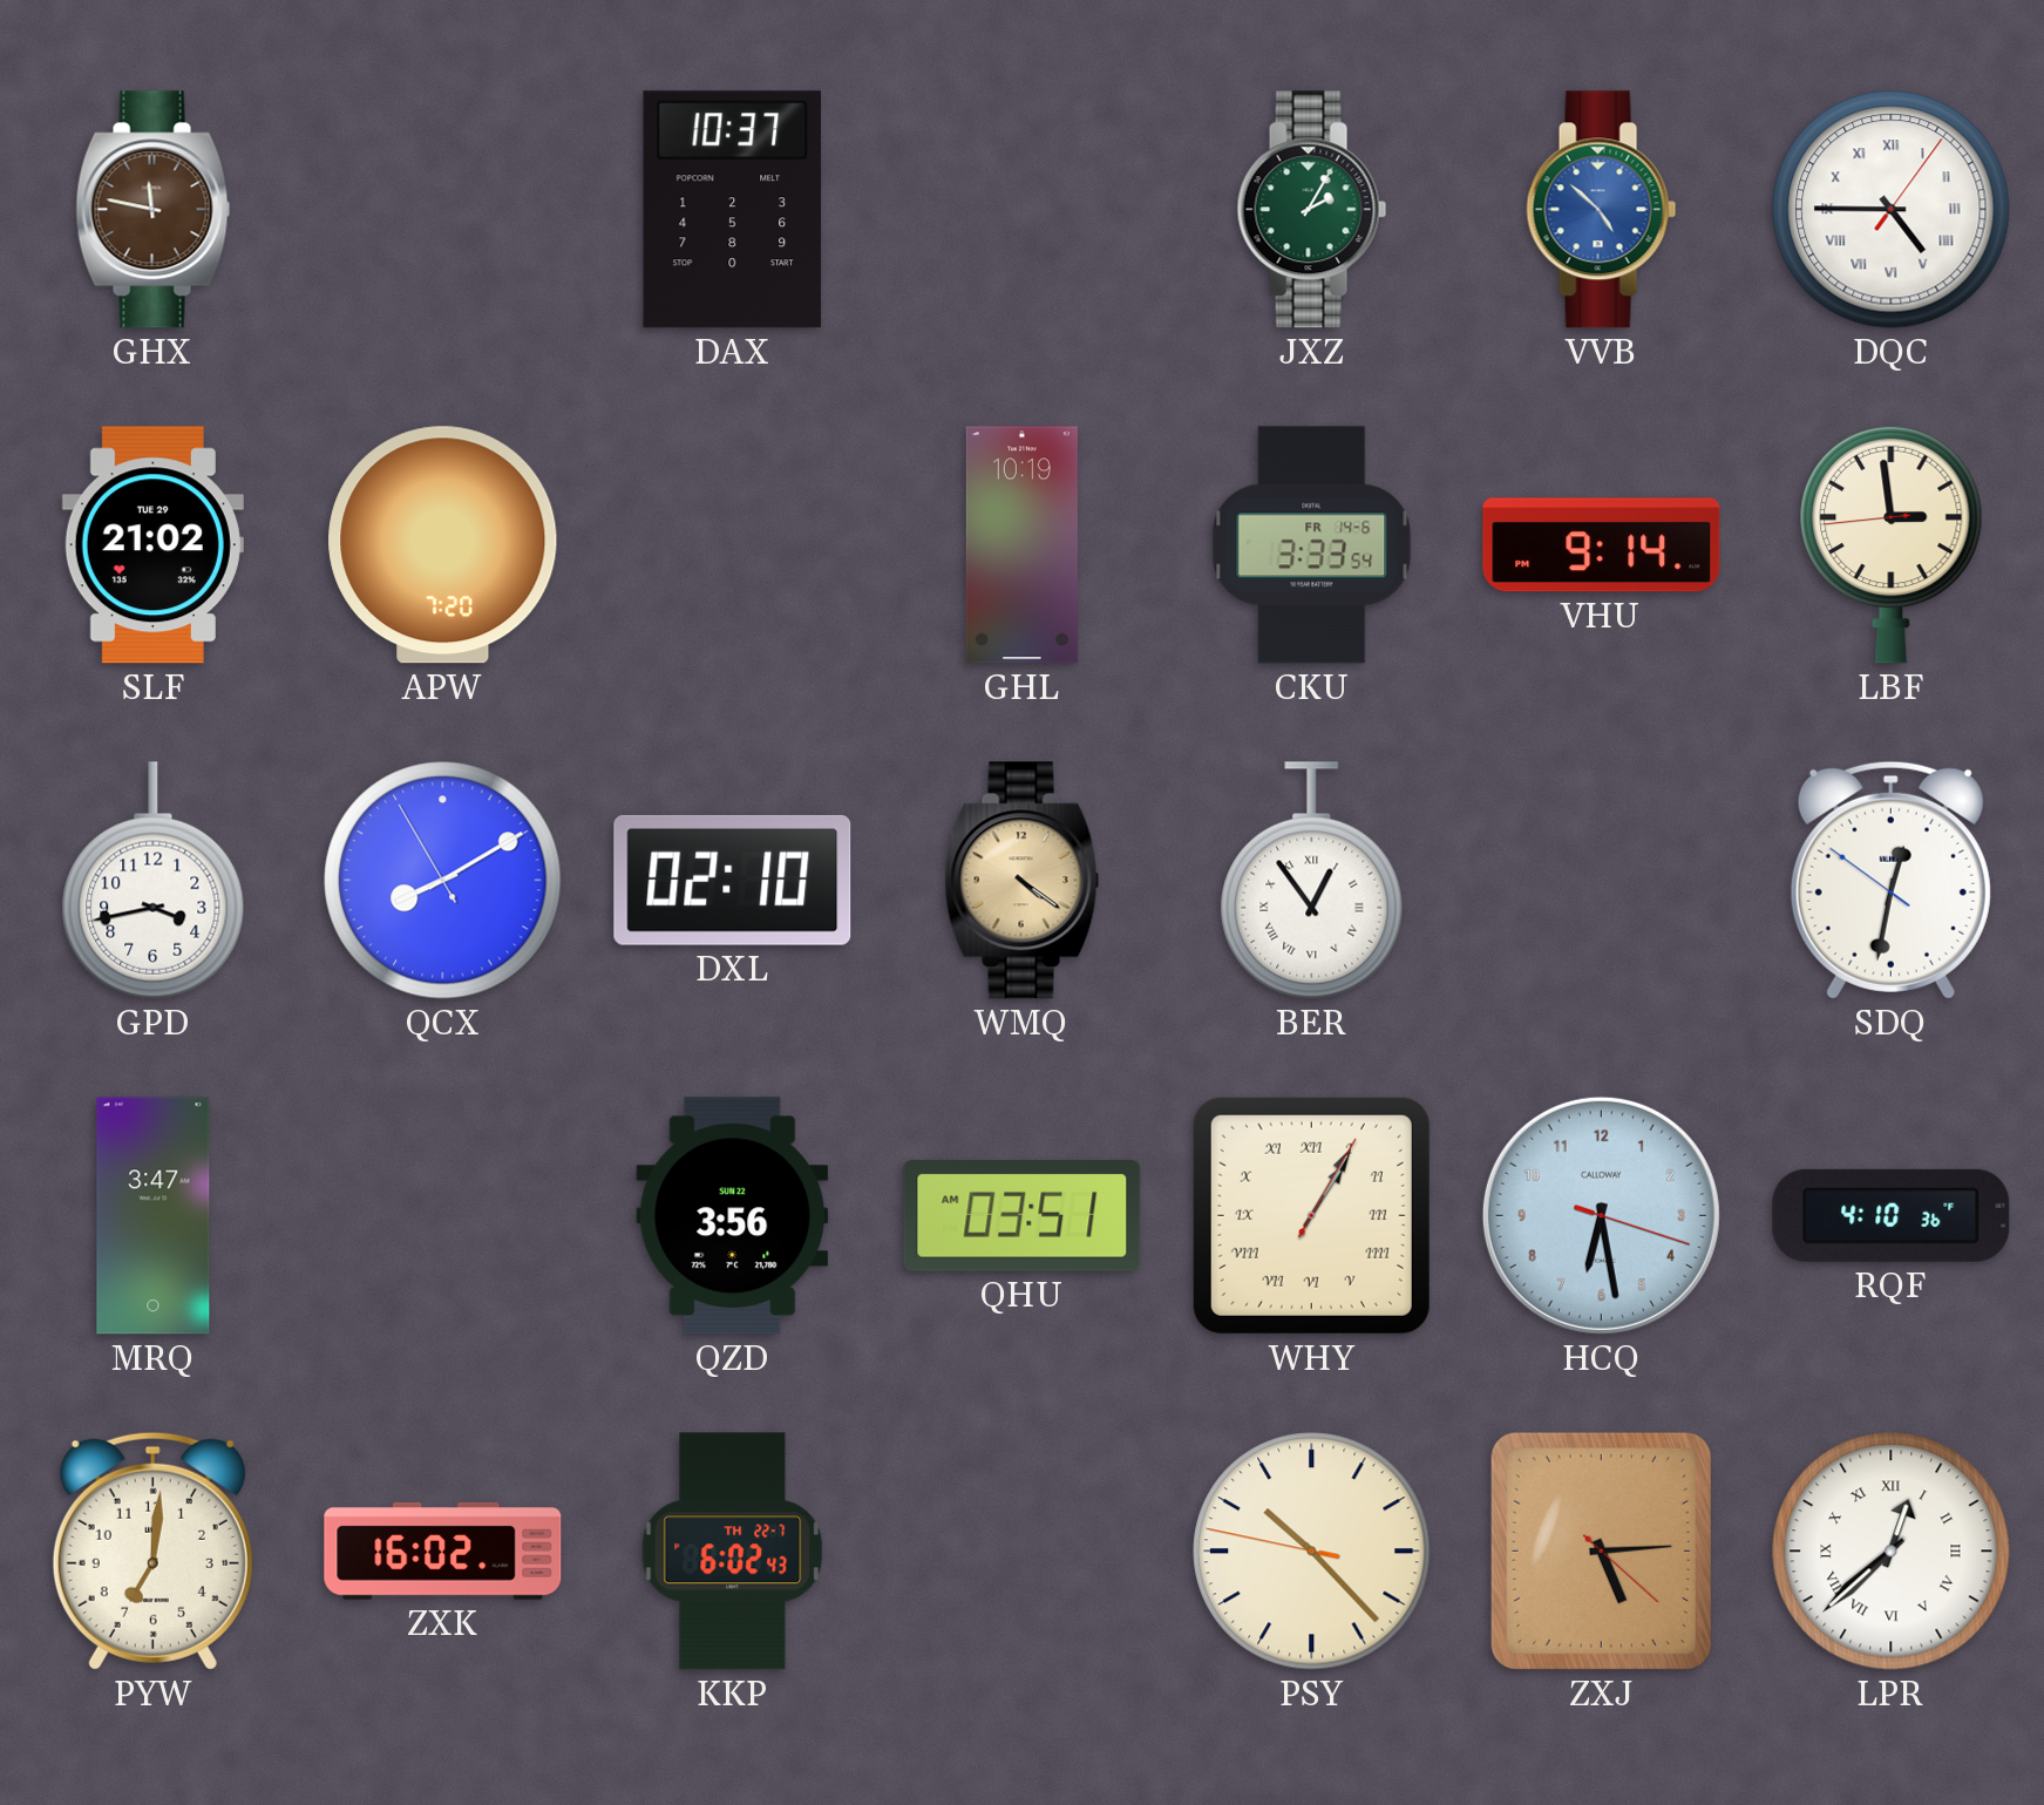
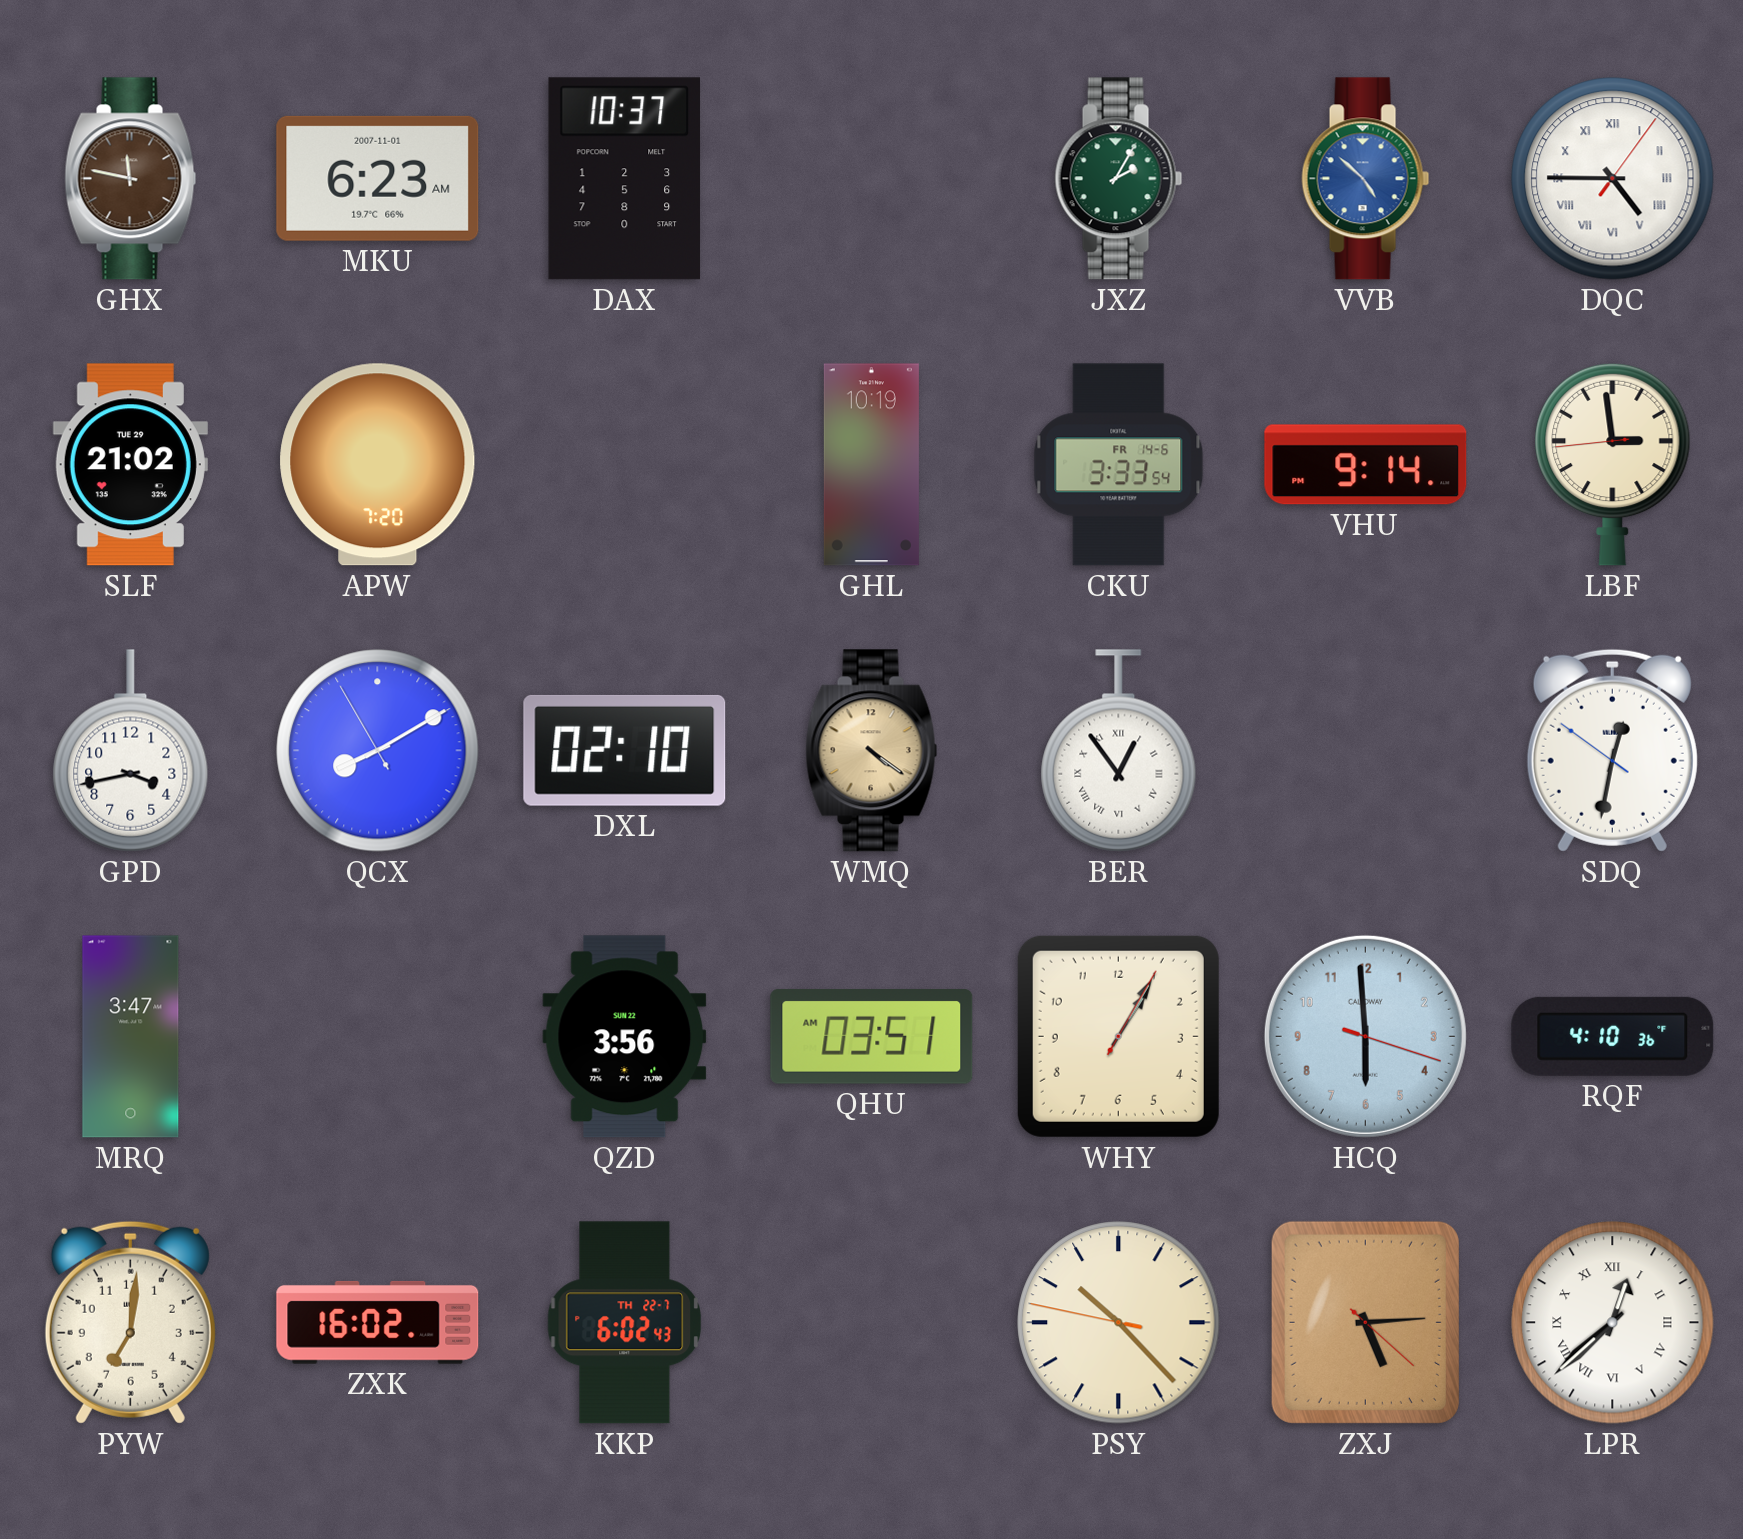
MKU: none -> 6:23
WHY numerals: Roman -> Arabic
HCQ: 6:28 -> 5:59
